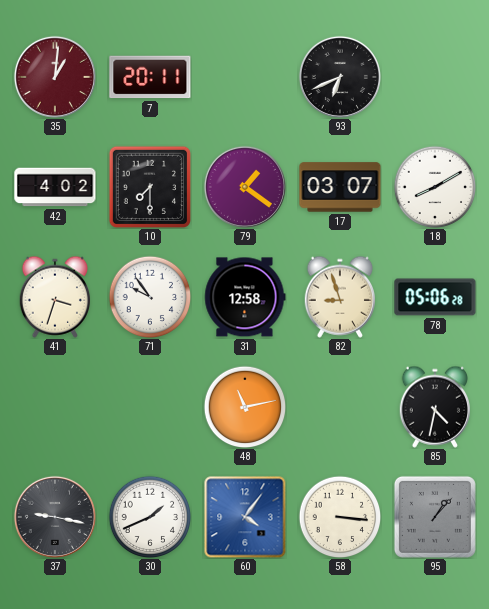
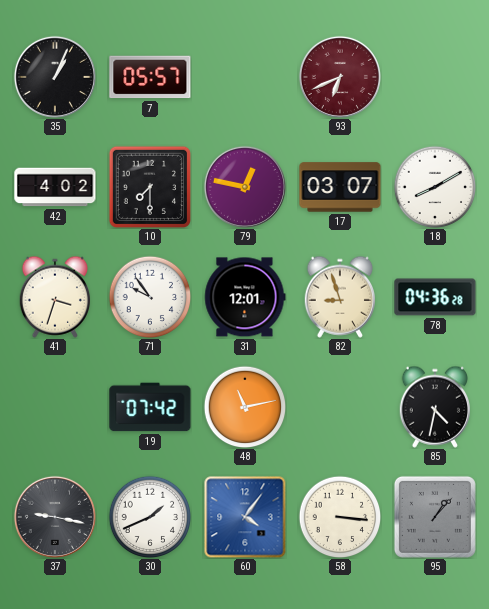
35: 1:01 -> 1:04
35 dial: burgundy -> black
7: 20:11 -> 05:57
93 dial: black -> burgundy
79: 1:21 -> 12:47
31: 12:58 -> 12:01
78: 05:06 -> 04:36
19: none -> 07:42
